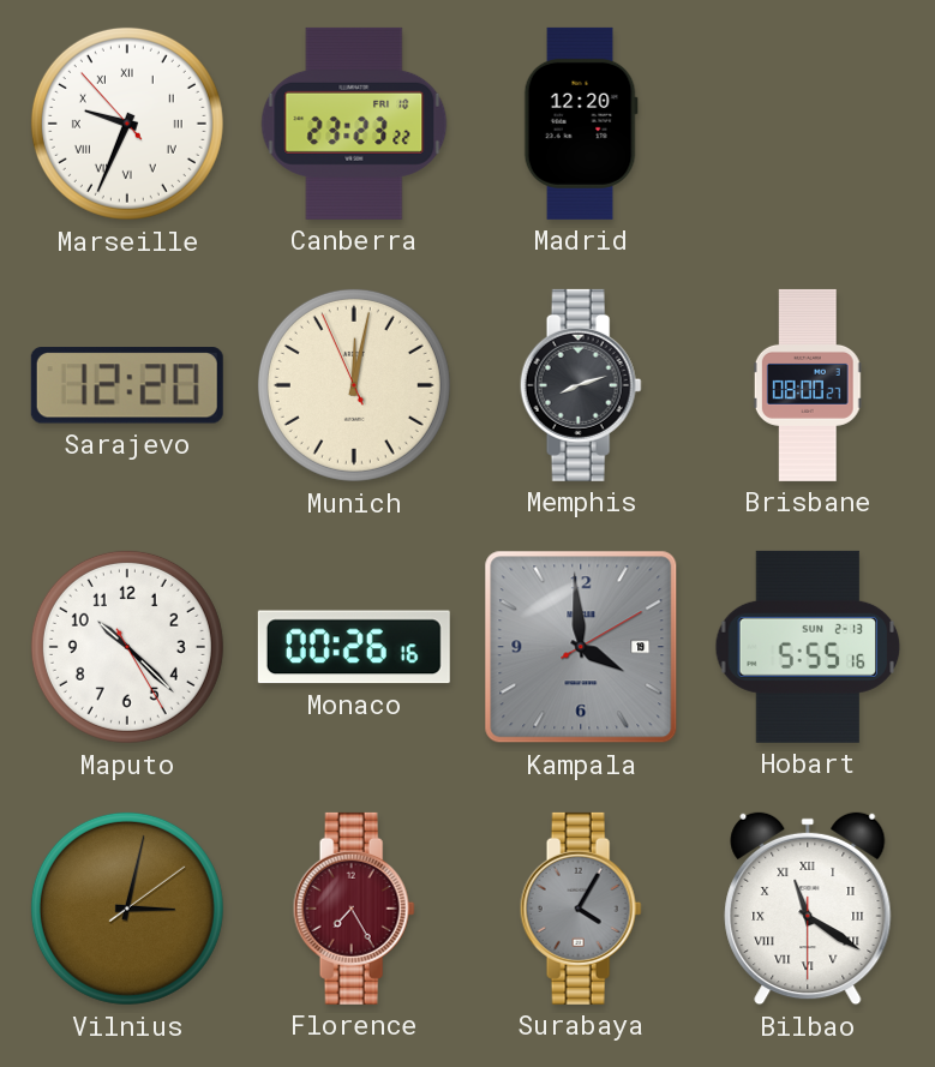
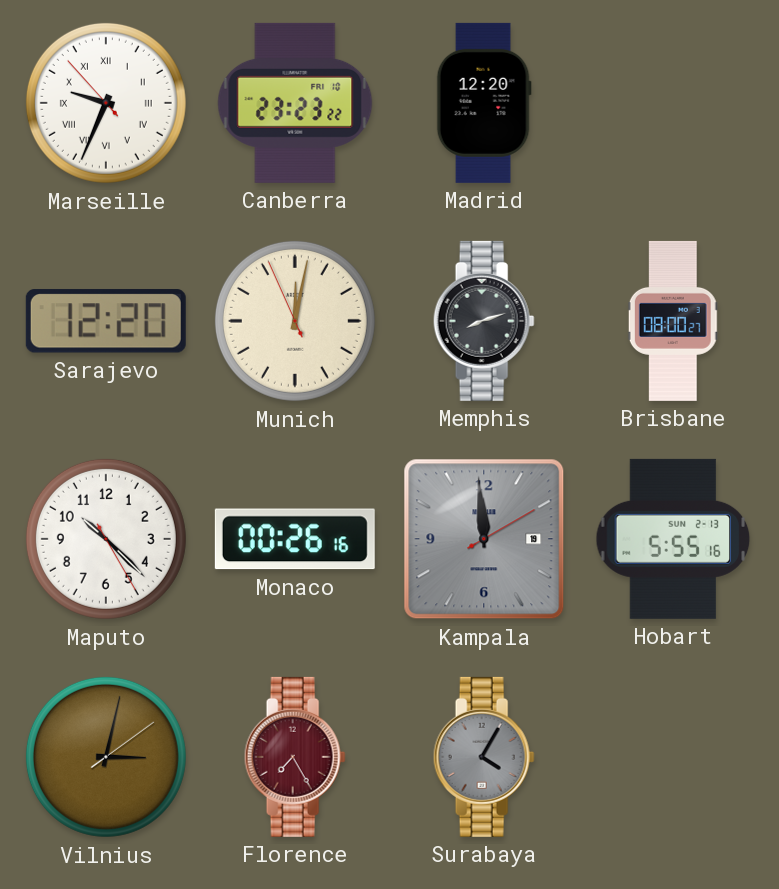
Kampala: 3:59 -> 11:59
Bilbao: 11:20 -> none
